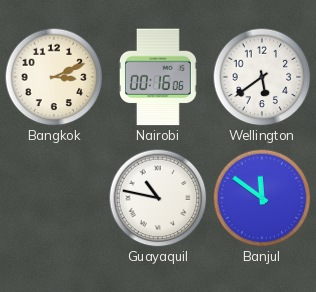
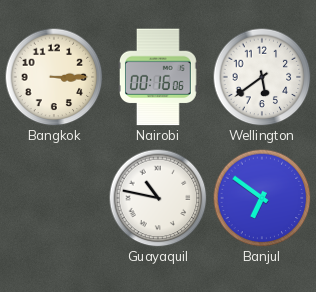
Bangkok: 3:11 -> 3:15
Banjul: 11:51 -> 6:51
